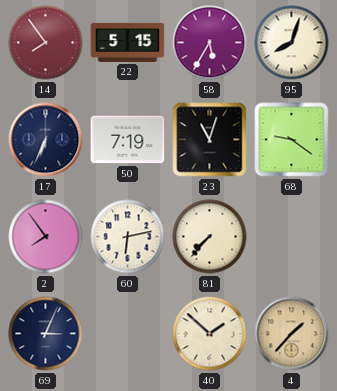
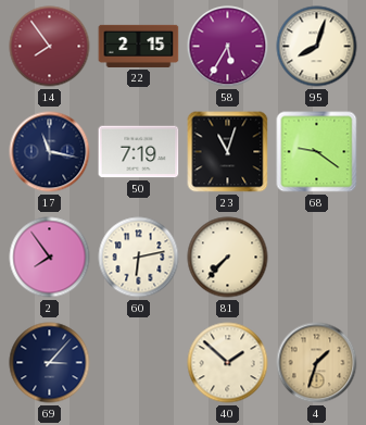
22: 5:15 -> 2:15
17: 6:34 -> 11:17
69: 3:04 -> 3:07
4: 1:37 -> 1:33
